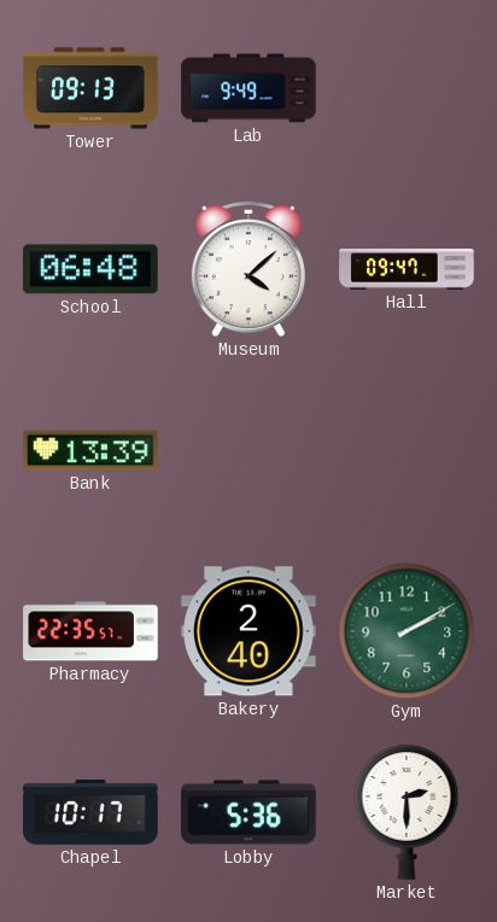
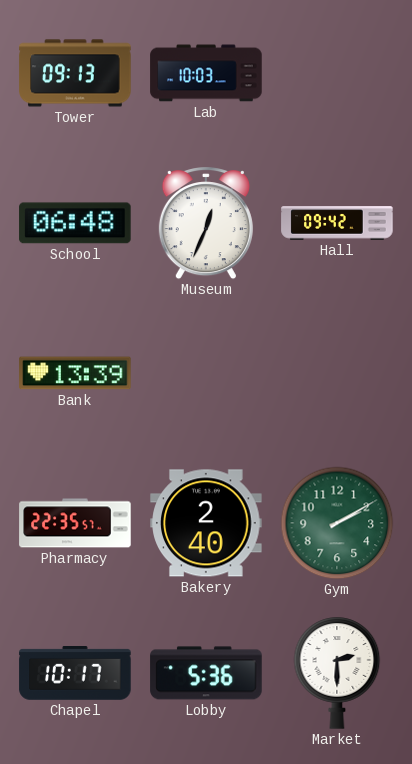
Lab: 9:49 -> 10:03
Museum: 4:08 -> 12:34
Hall: 09:47 -> 09:42
